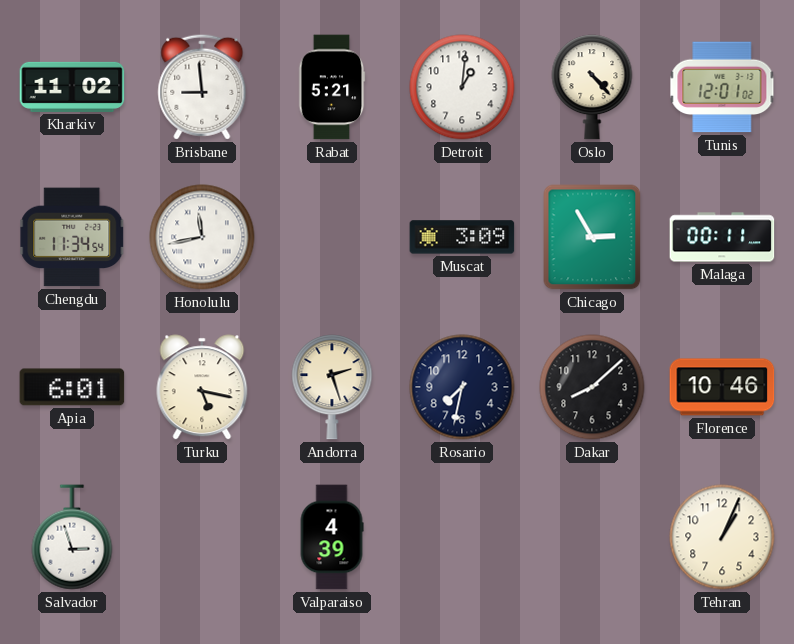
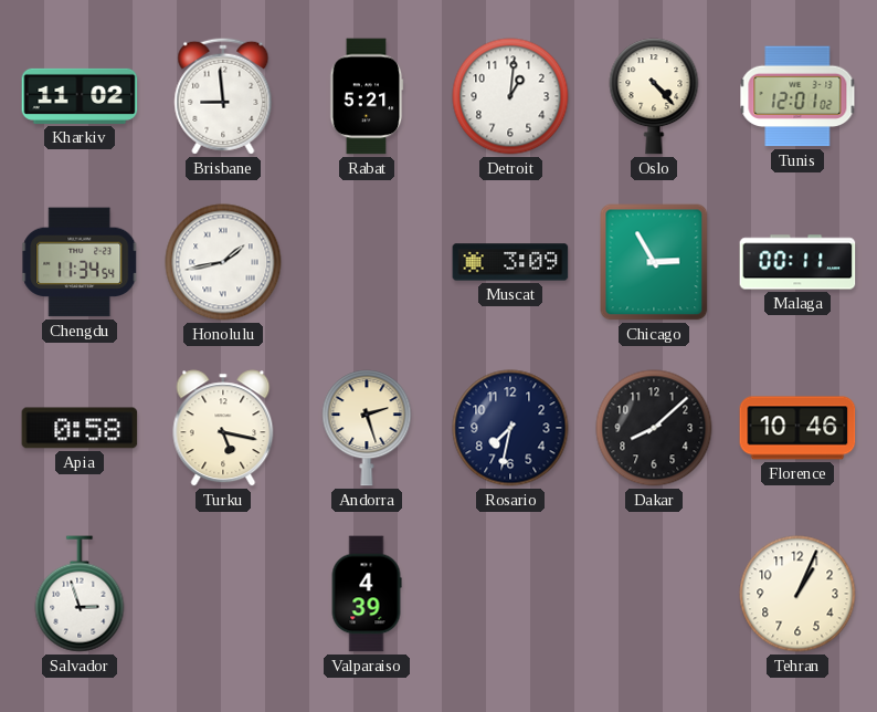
Honolulu: 11:43 -> 1:43
Apia: 6:01 -> 0:58
